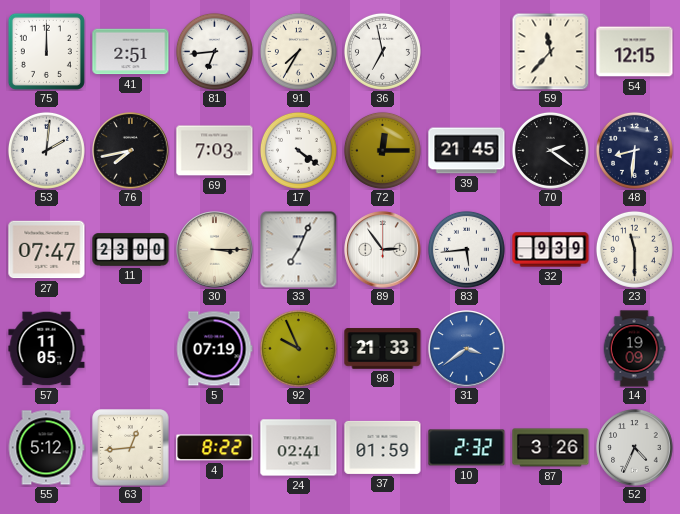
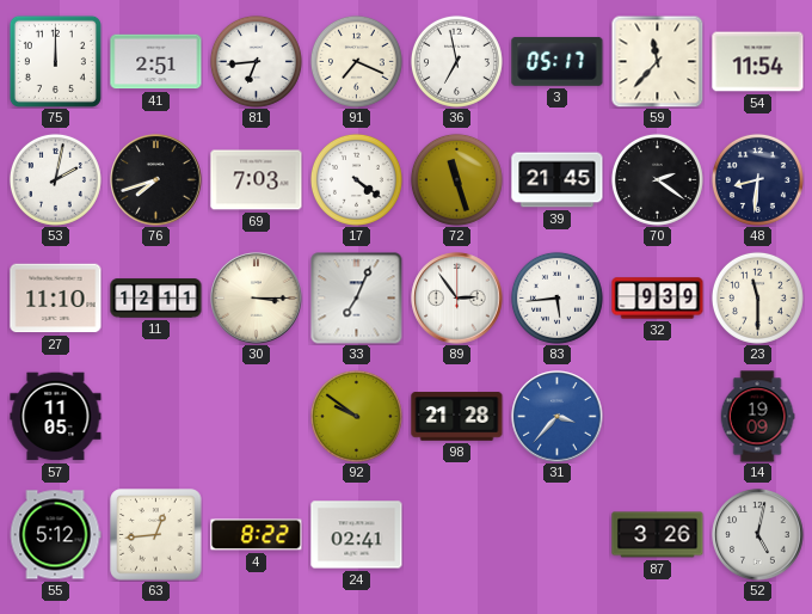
91: 7:35 -> 7:19
3: none -> 05:17
54: 12:15 -> 11:54
53: 2:01 -> 2:02
76: 7:43 -> 7:42
72: 12:15 -> 11:27
27: 07:47 -> 11:10
11: 23:00 -> 12:11
5: 07:19 -> none
92: 9:56 -> 9:51
98: 21:33 -> 21:28
31: 3:39 -> 3:37
37: 01:59 -> none
10: 2:32 -> none
52: 4:34 -> 5:02
